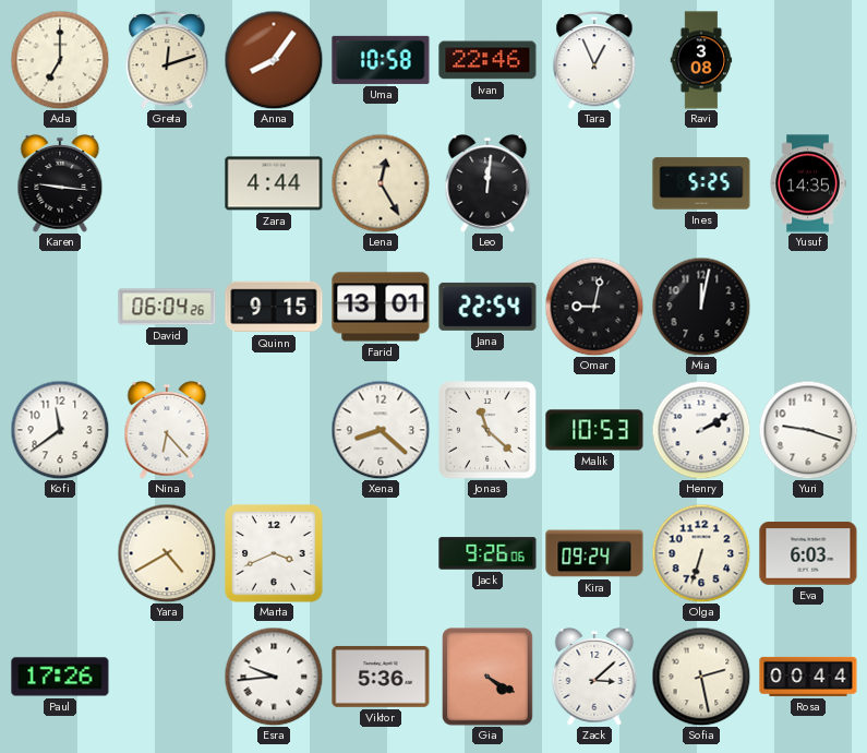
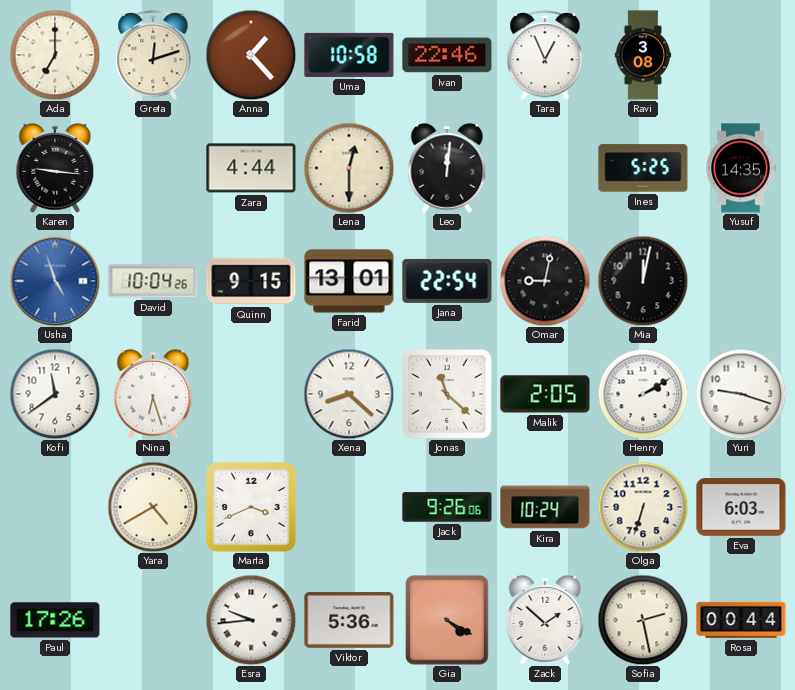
Anna: 8:06 -> 1:23
Lena: 12:25 -> 12:30
Usha: none -> 4:57
David: 06:04 -> 10:04
Nina: 6:23 -> 6:27
Malik: 10:53 -> 2:05
Kira: 09:24 -> 10:24
Zack: 3:08 -> 1:52
